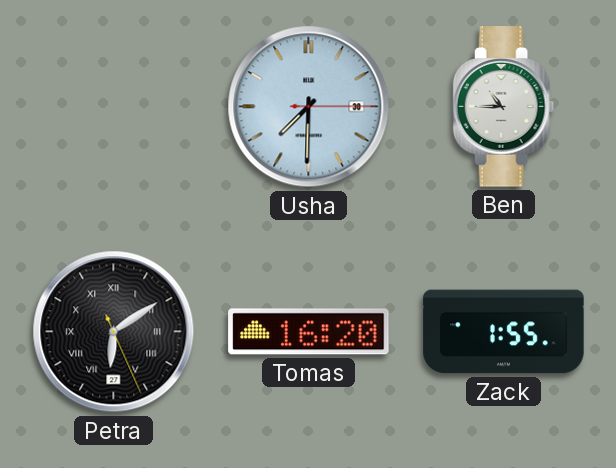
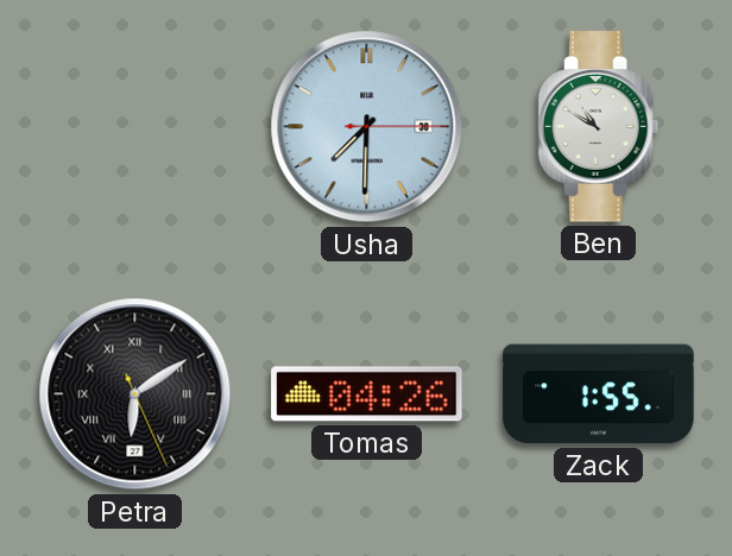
Ben: 10:45 -> 10:50
Tomas: 16:20 -> 04:26
